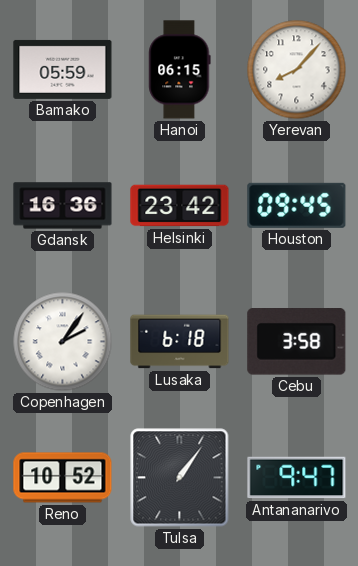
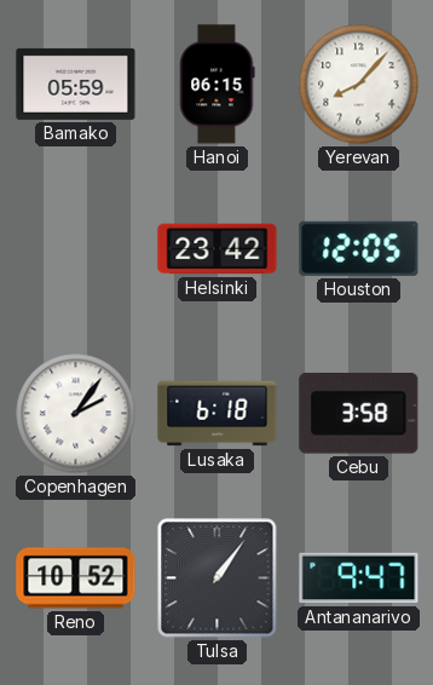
Gdansk: 16:36 -> none
Houston: 09:45 -> 12:05
